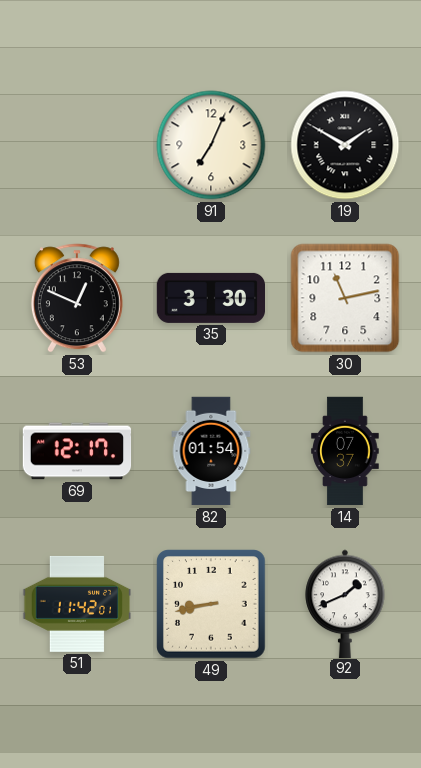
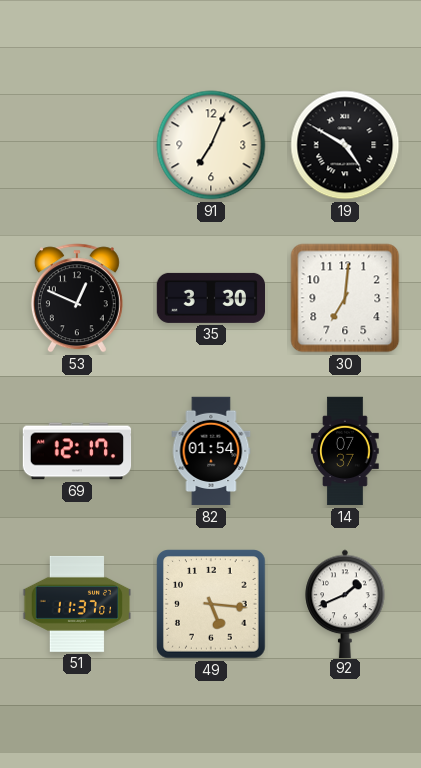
19: 1:50 -> 4:50
30: 11:13 -> 7:01
51: 11:42 -> 11:37
49: 8:43 -> 5:16
